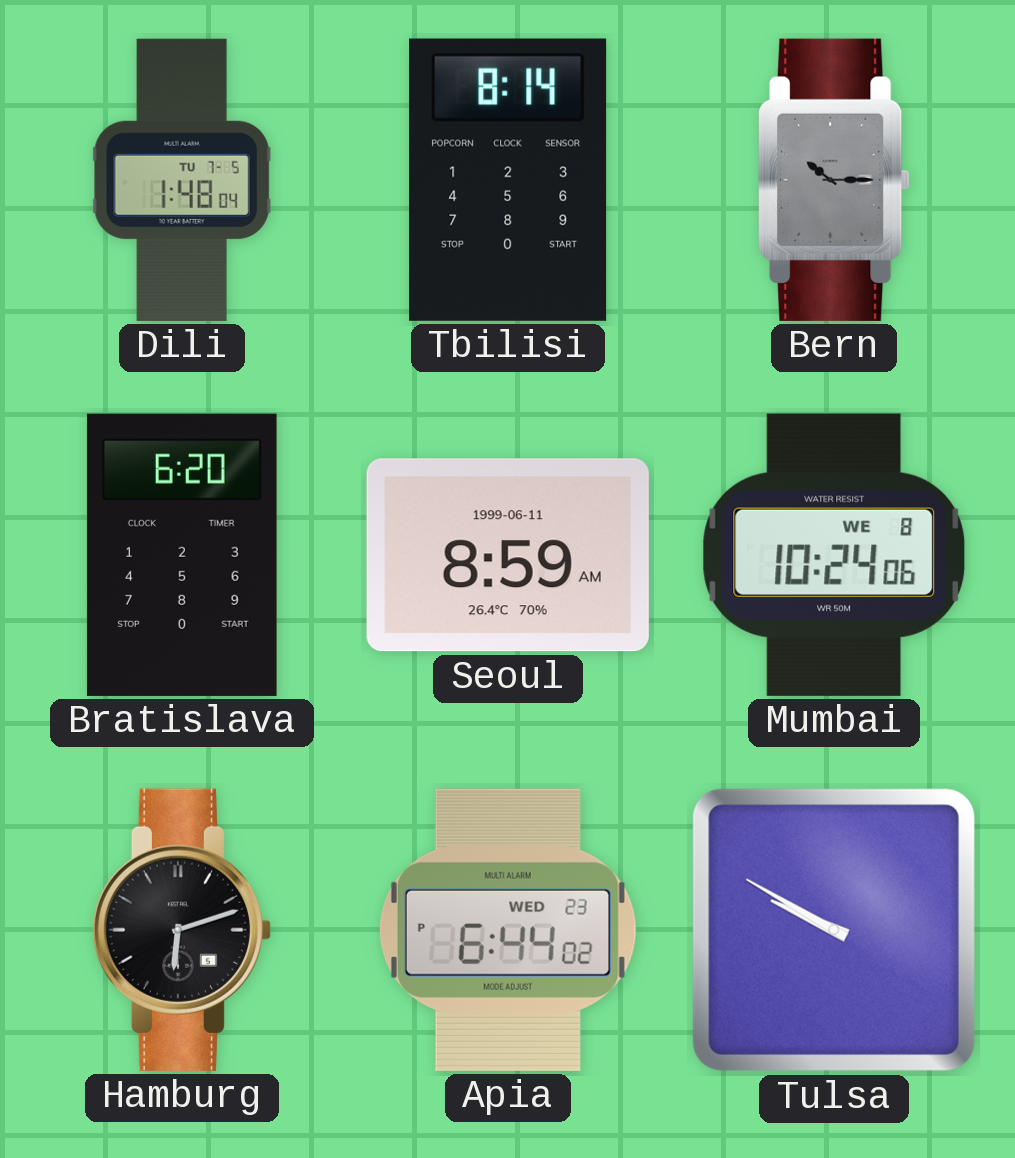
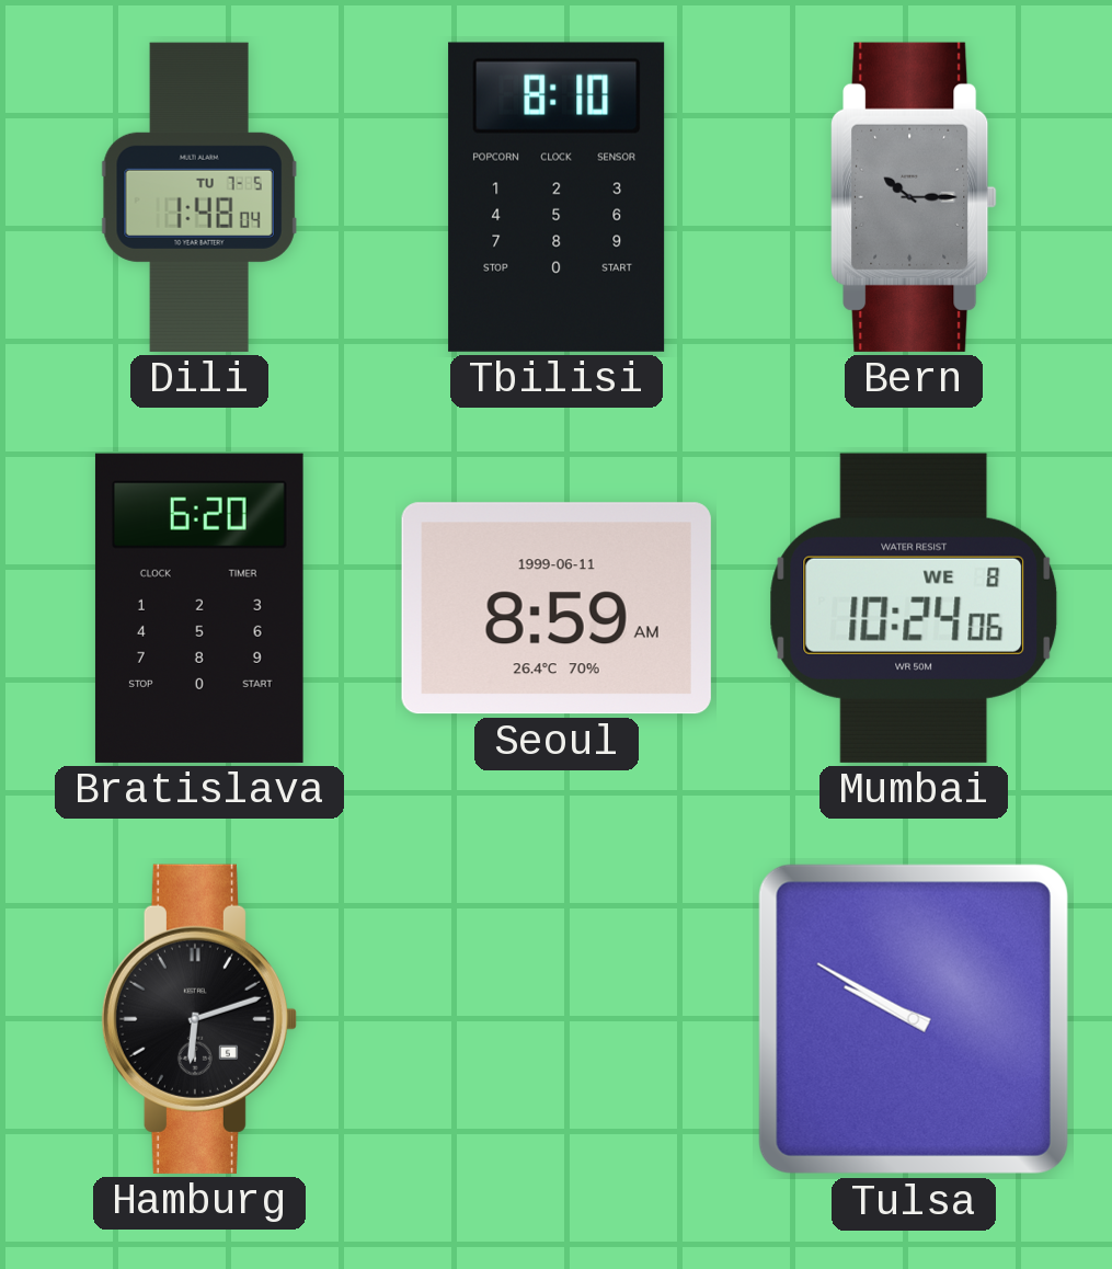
Tbilisi: 8:14 -> 8:10
Apia: 6:44 -> none
